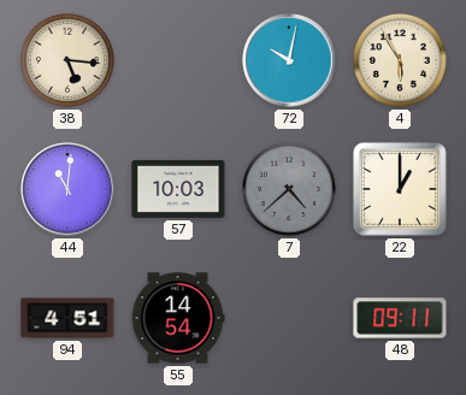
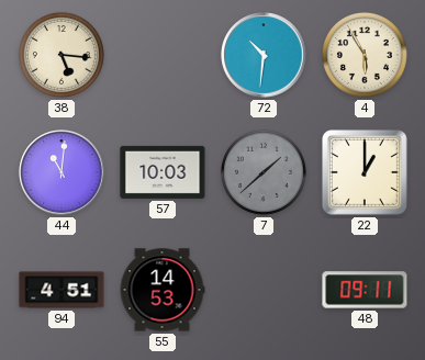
72: 10:02 -> 10:31
7: 4:38 -> 1:38
55: 14:54 -> 14:53
